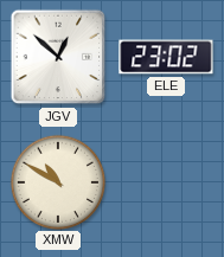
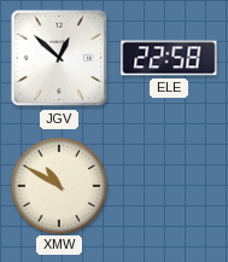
ELE: 23:02 -> 22:58
